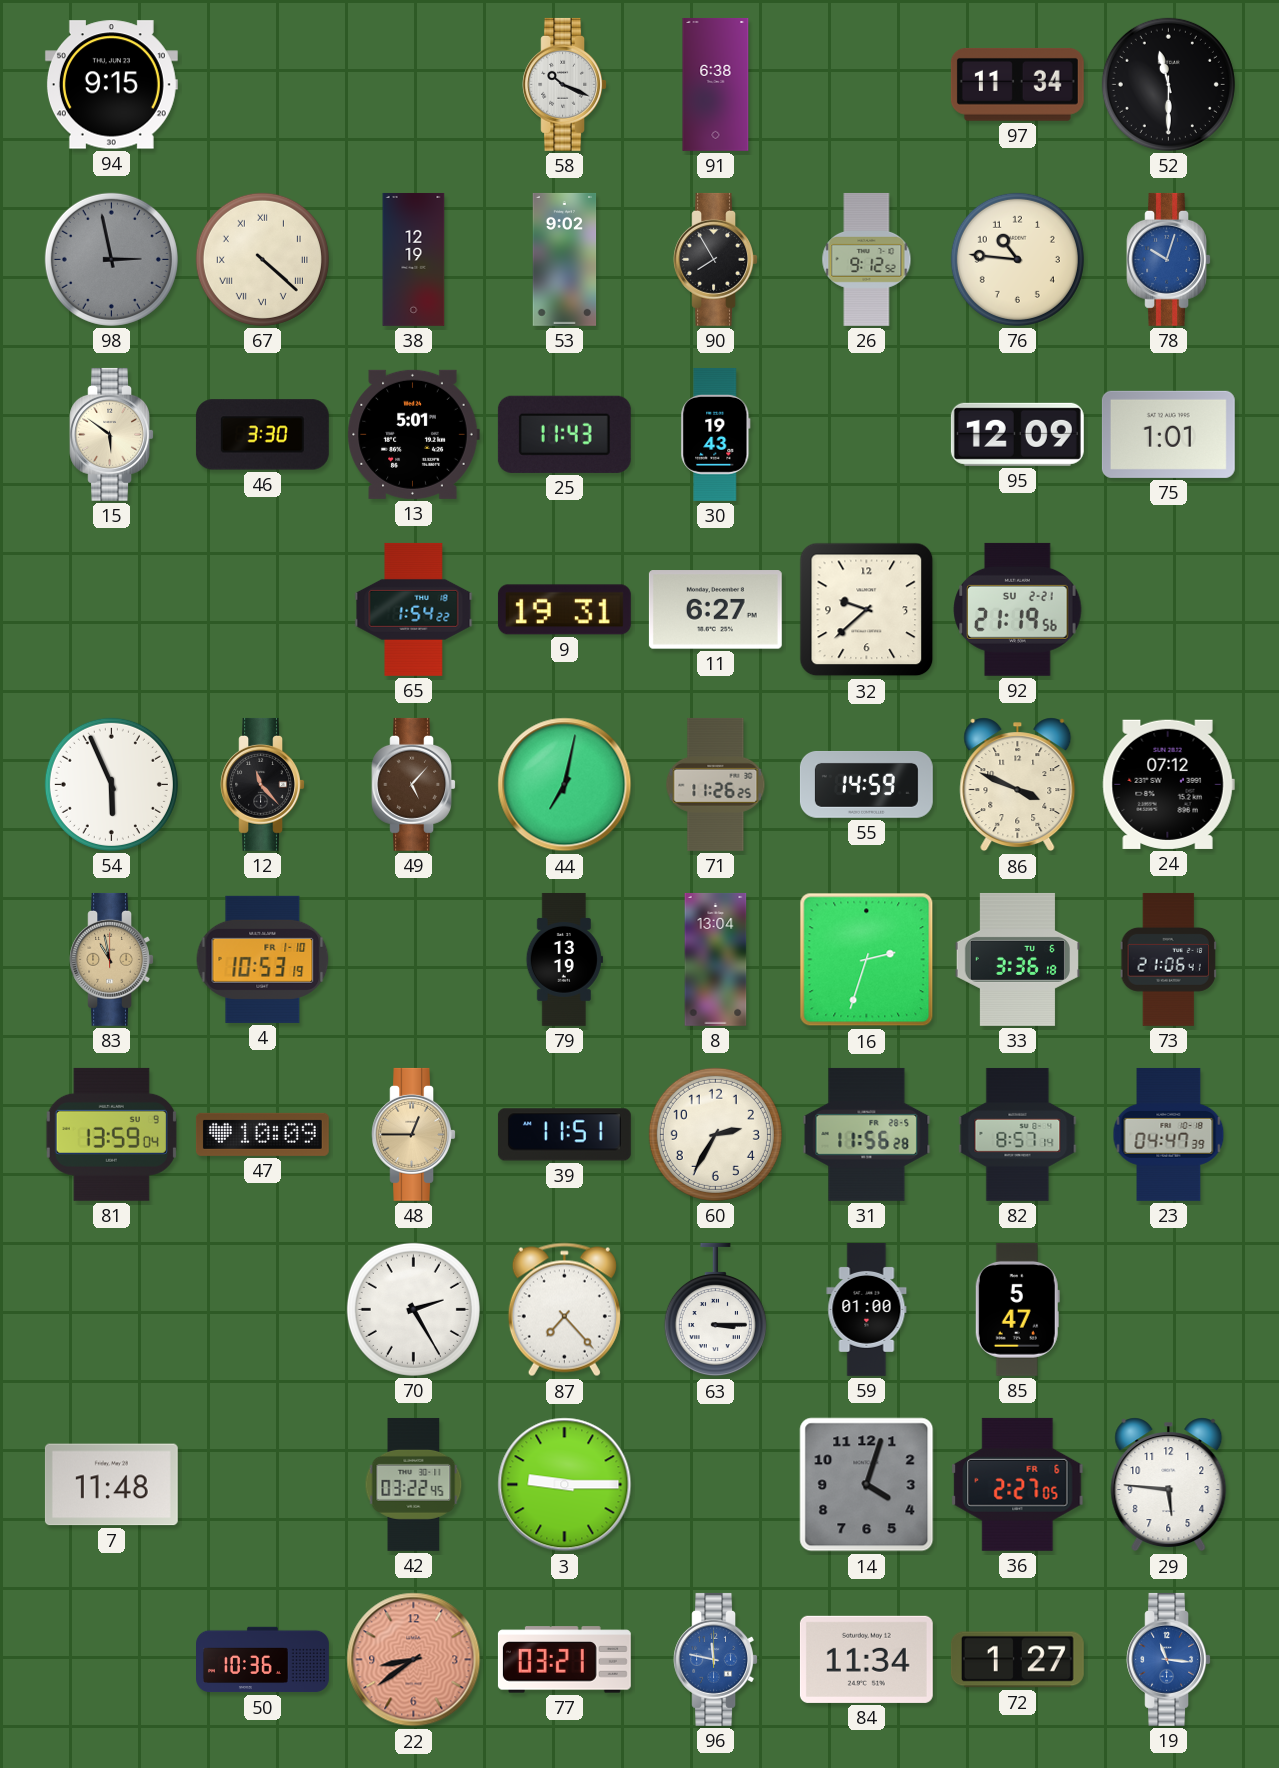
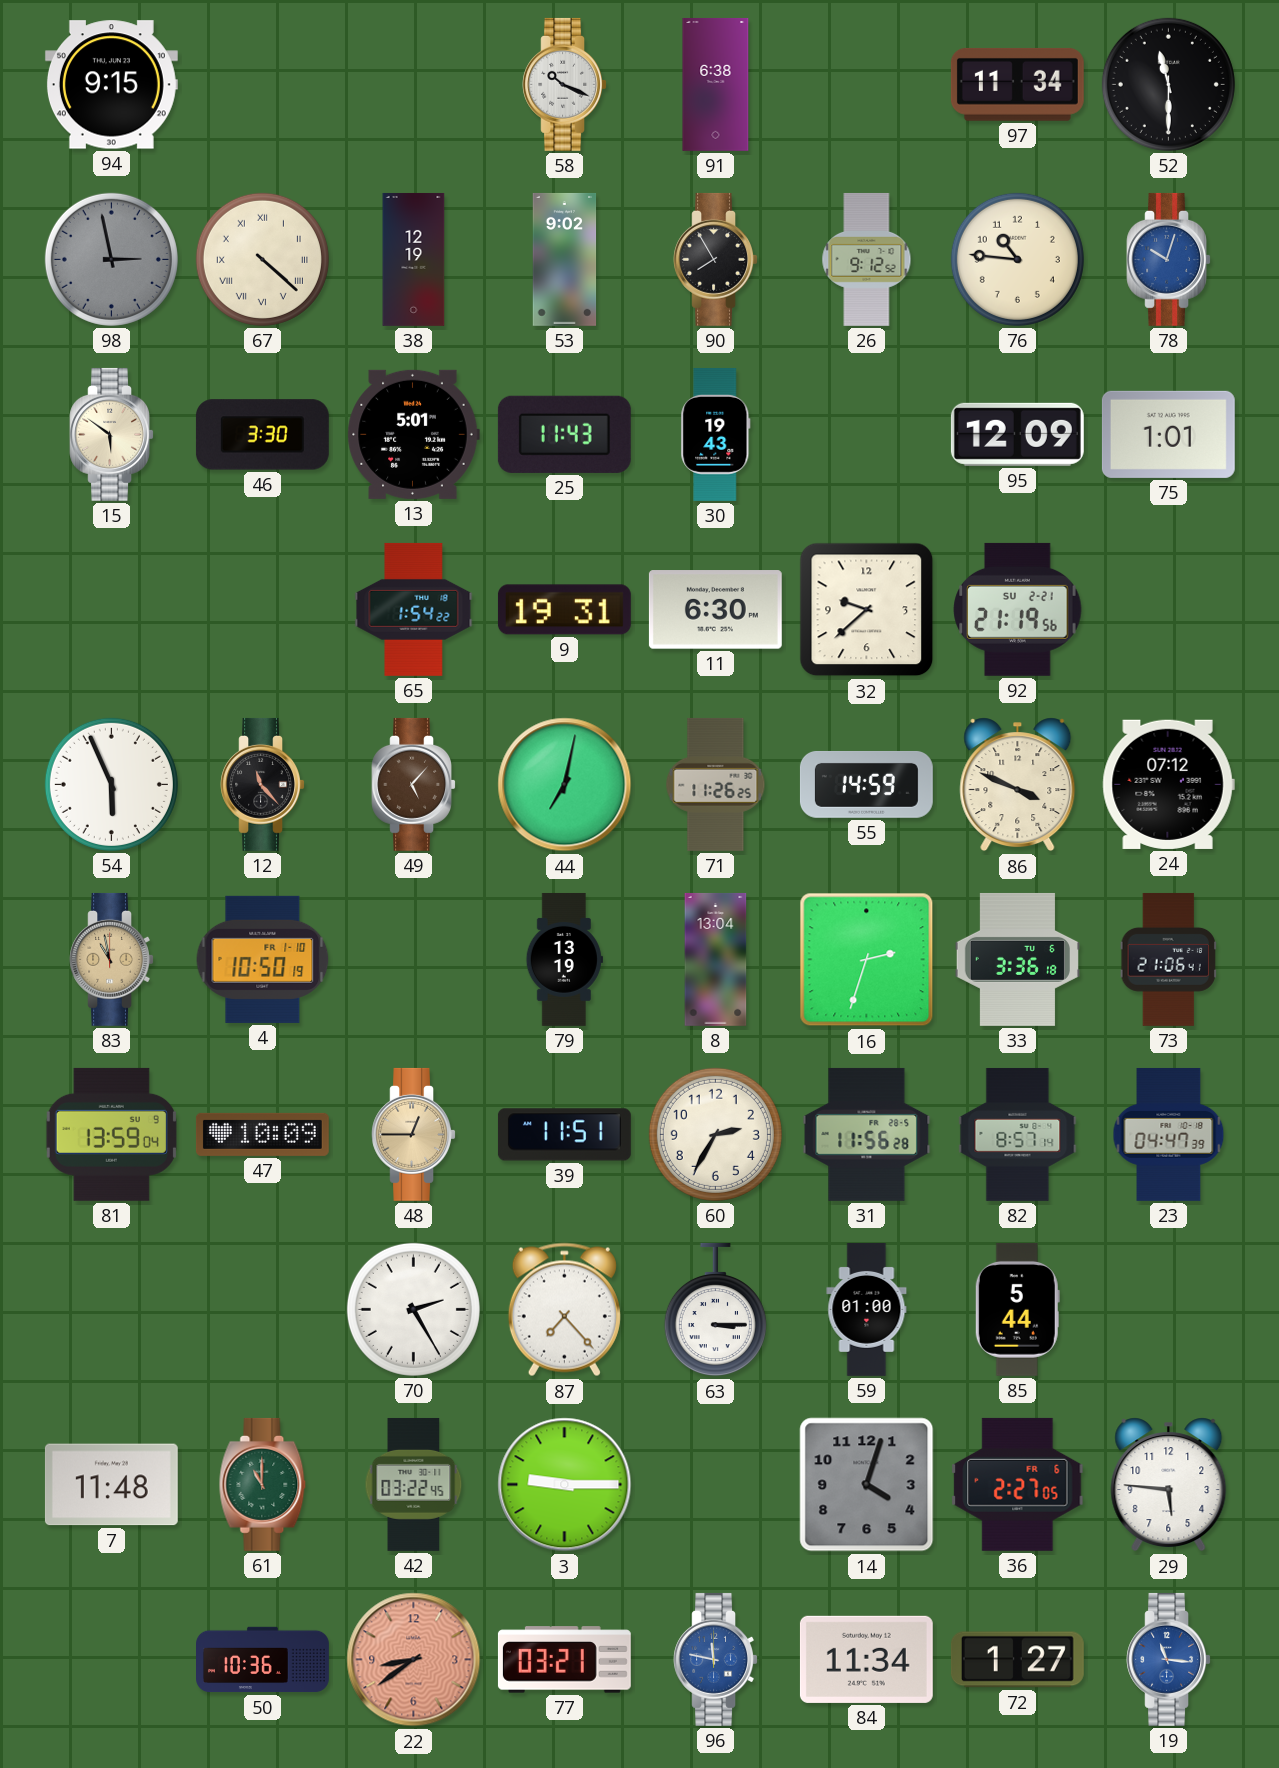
11: 6:27 -> 6:30
4: 10:53 -> 10:50
85: 5:47 -> 5:44
61: none -> 11:00
